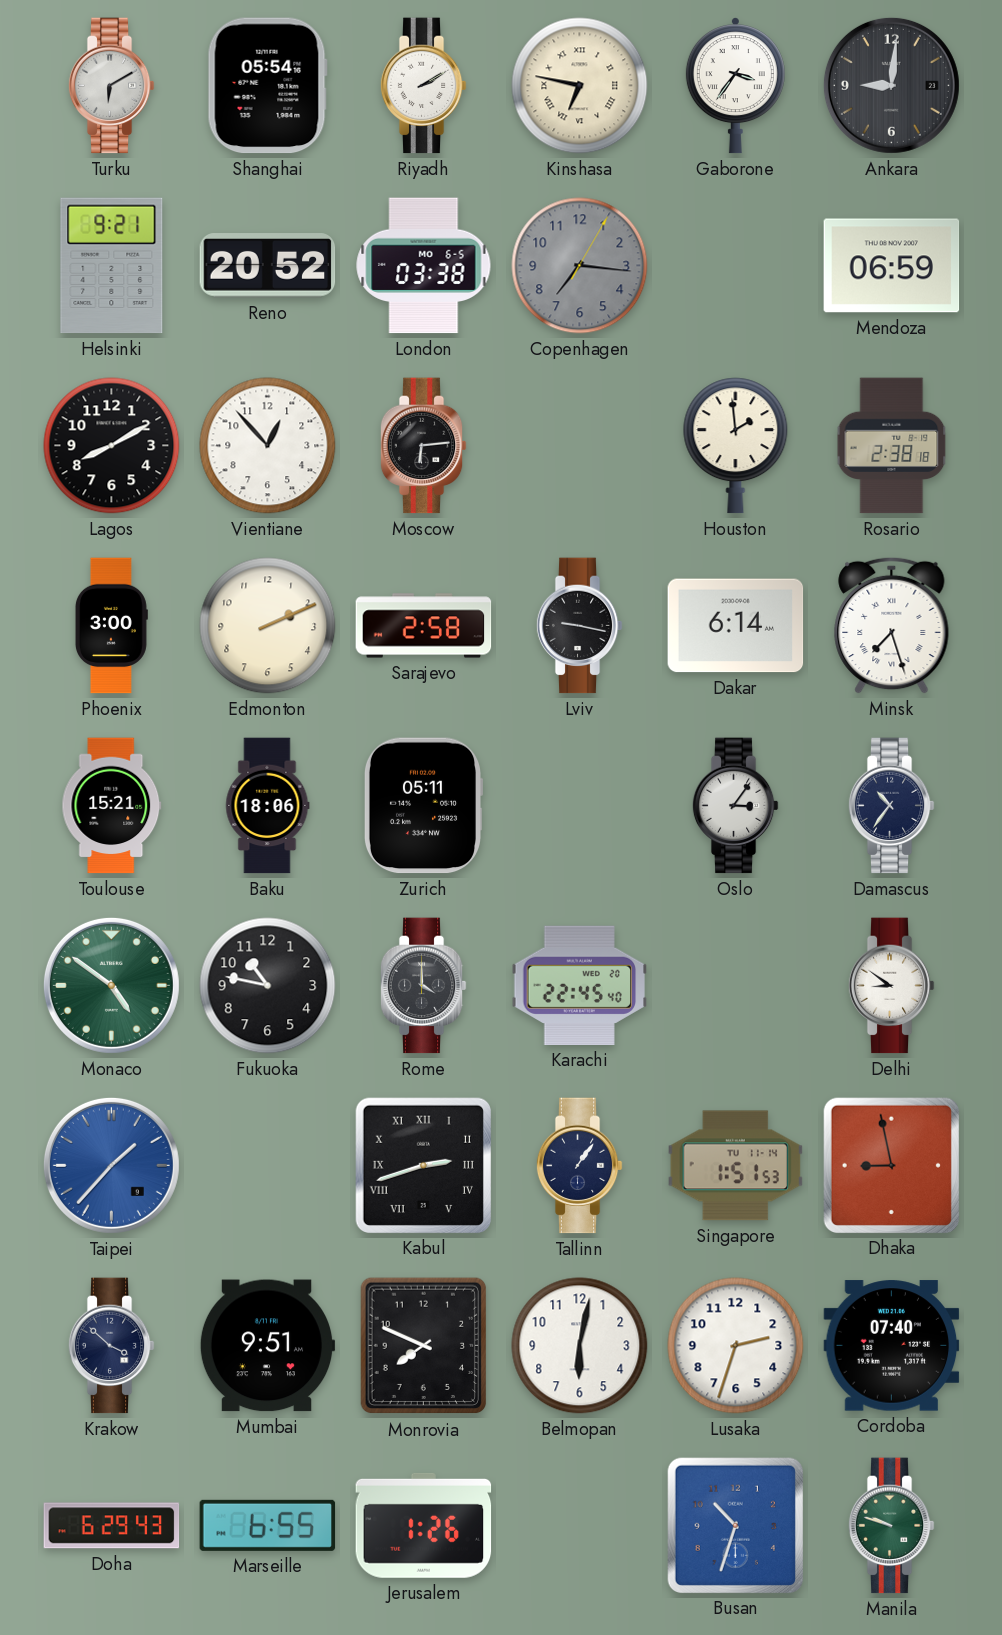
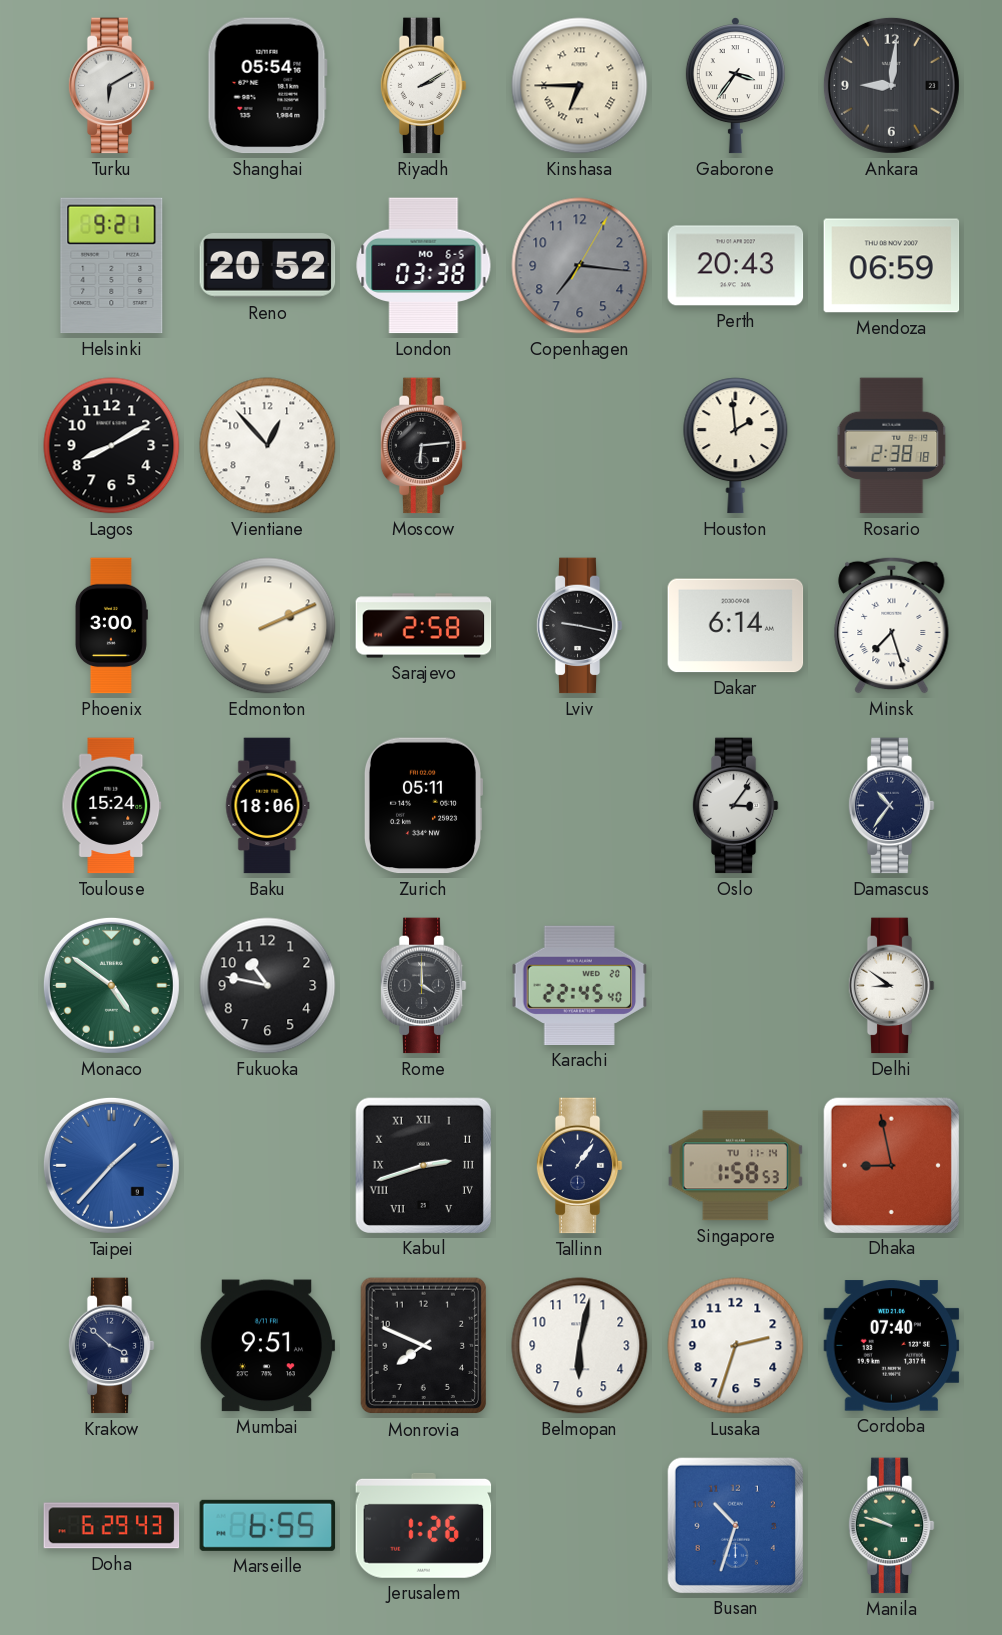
Kinshasa: 6:47 -> 6:45
Perth: none -> 20:43
Toulouse: 15:21 -> 15:24
Singapore: 1:51 -> 1:58
